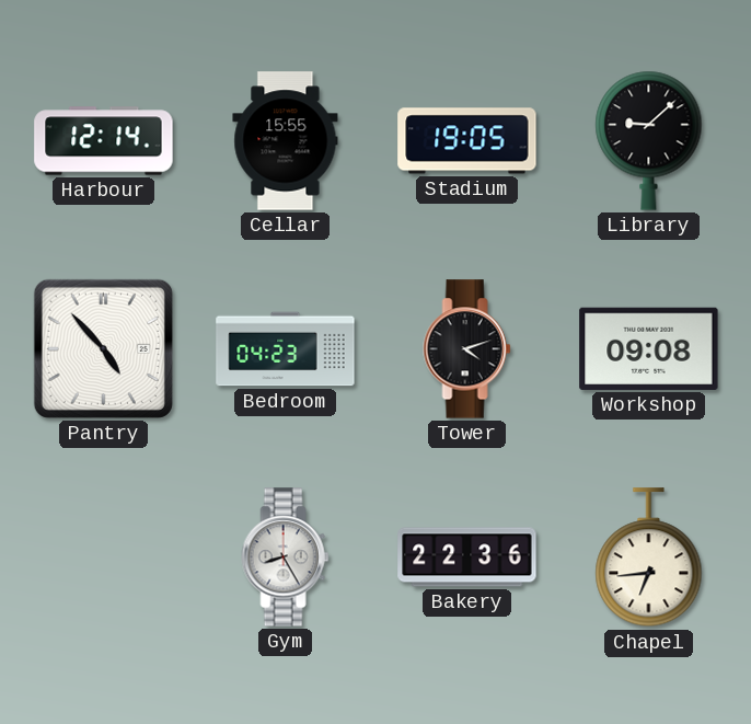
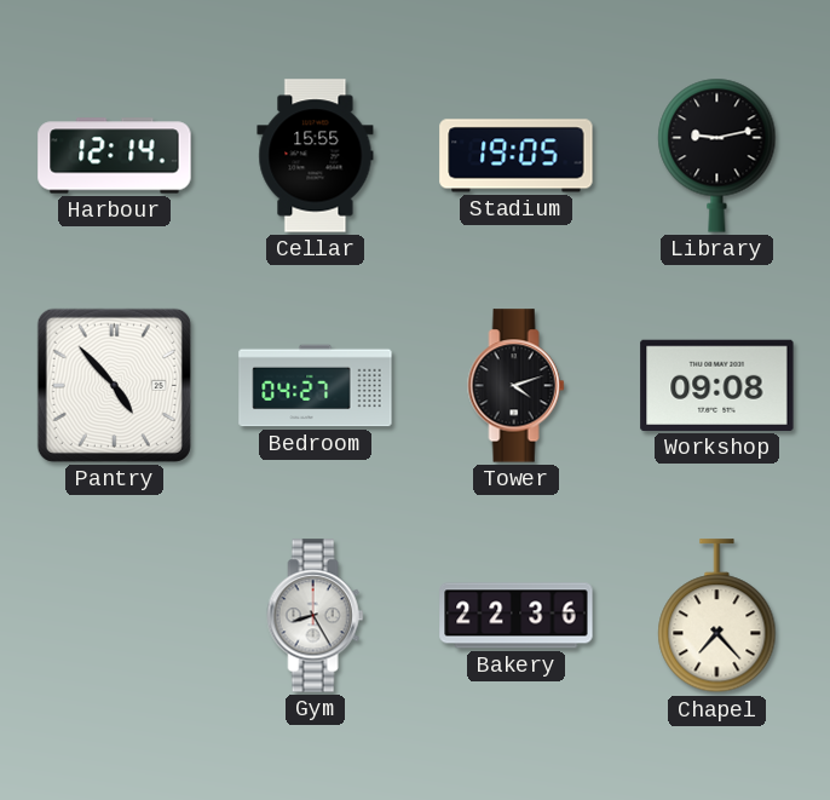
Library: 9:08 -> 9:13
Bedroom: 04:23 -> 04:27
Chapel: 6:44 -> 7:23
